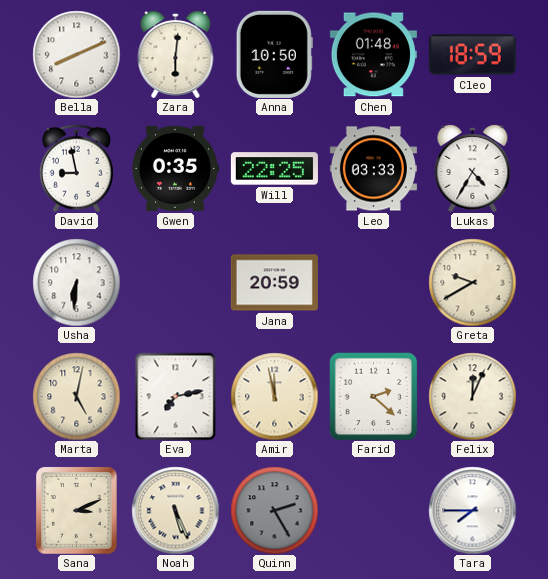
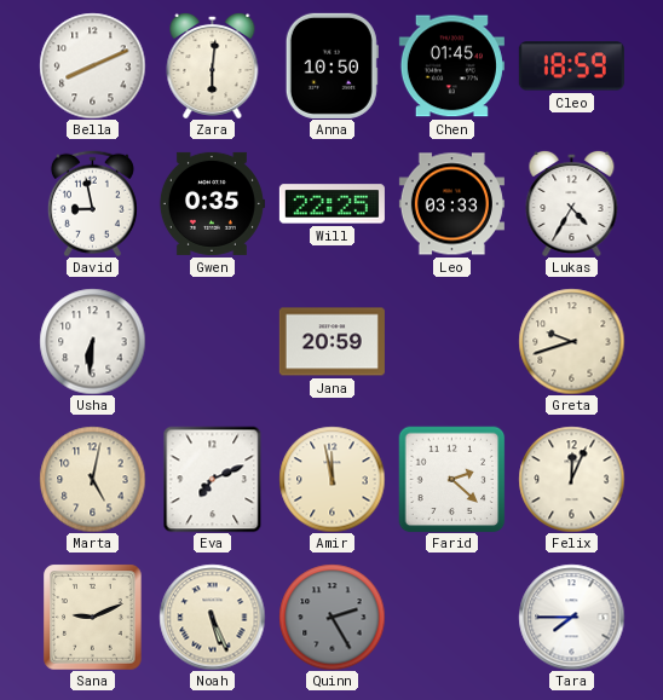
Chen: 01:48 -> 01:45
Greta: 9:40 -> 9:42
Eva: 7:13 -> 7:11
Sana: 3:11 -> 9:11
